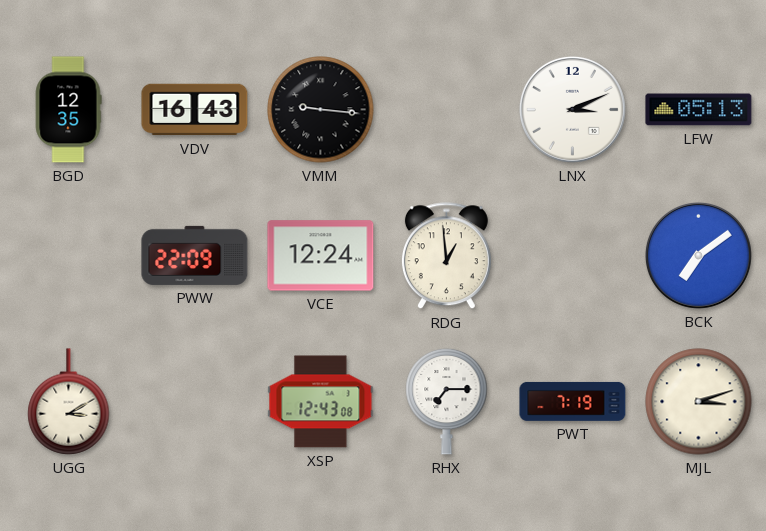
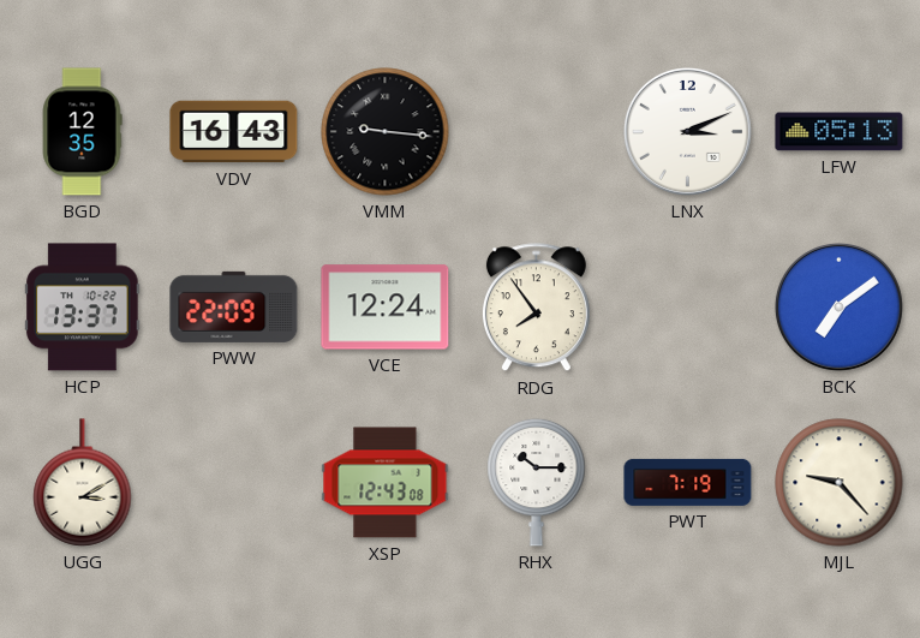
HCP: none -> 13:37
RDG: 12:59 -> 7:54
RHX: 7:15 -> 10:15
MJL: 3:12 -> 9:23
